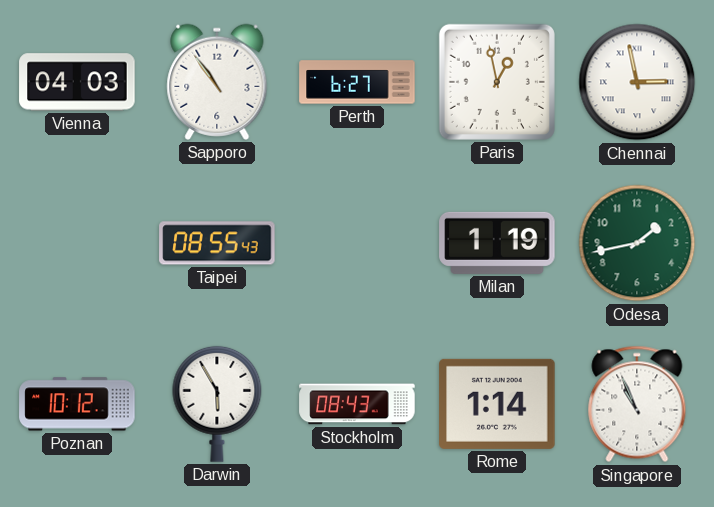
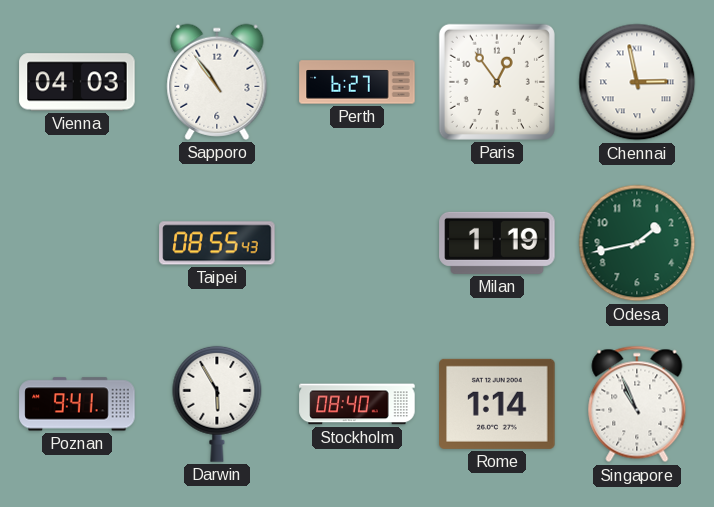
Paris: 12:58 -> 12:54
Poznan: 10:12 -> 9:41
Stockholm: 08:43 -> 08:40
